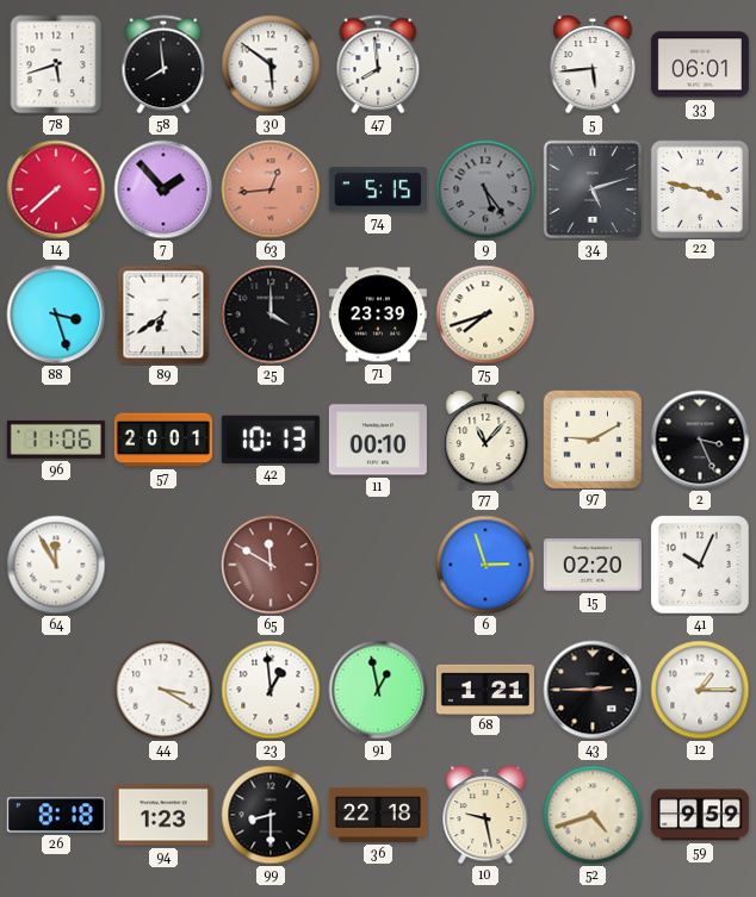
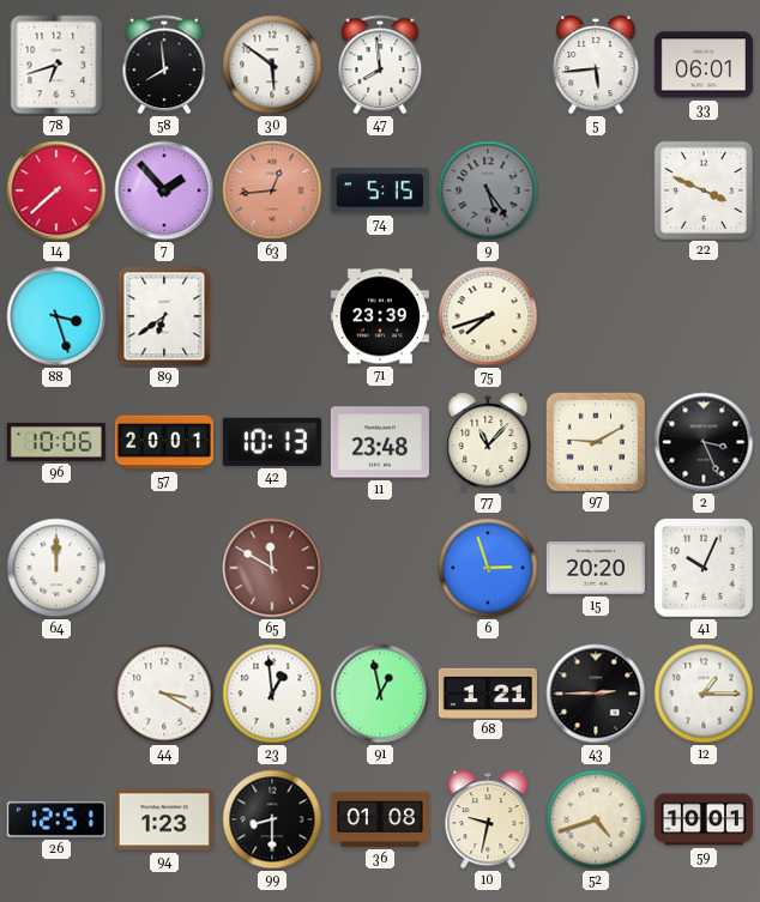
78: 5:42 -> 6:42
34: 5:12 -> none
22: 3:47 -> 3:49
25: 4:00 -> none
96: 11:06 -> 10:06
11: 00:10 -> 23:48
64: 11:55 -> 12:00
15: 02:20 -> 20:20
26: 8:18 -> 12:51
36: 22:18 -> 01:08
10: 9:28 -> 9:32
59: 9:59 -> 10:01
